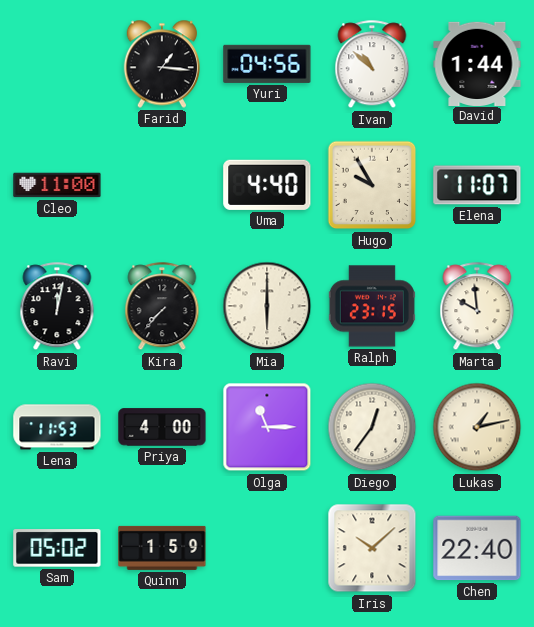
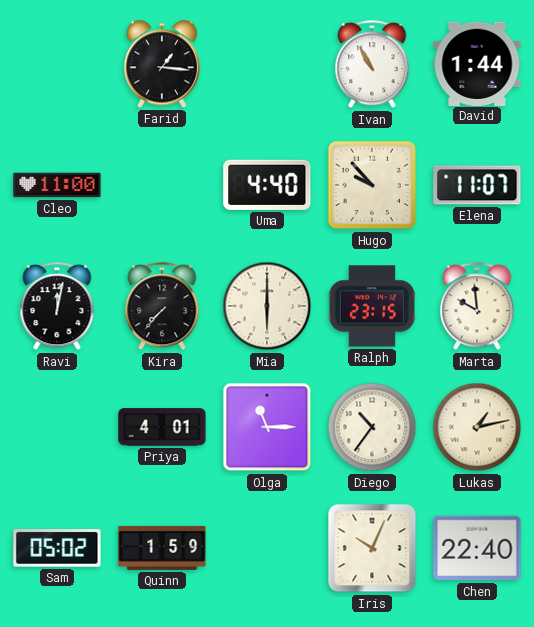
Yuri: 04:56 -> none
Ivan: 10:52 -> 10:55
Hugo: 9:55 -> 9:53
Lena: 11:53 -> none
Priya: 4:00 -> 4:01
Diego: 12:36 -> 10:36
Iris: 10:08 -> 10:04
